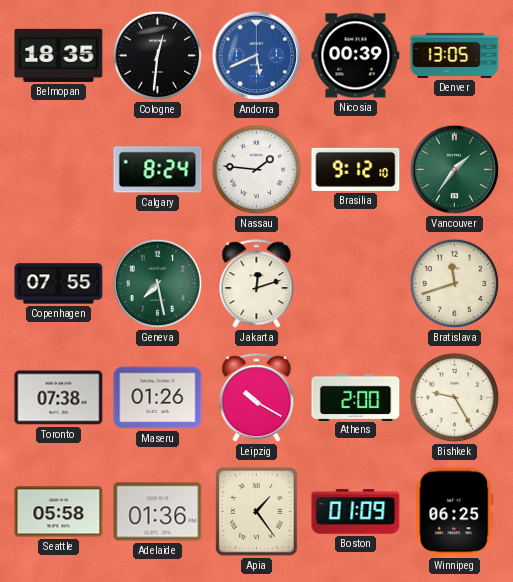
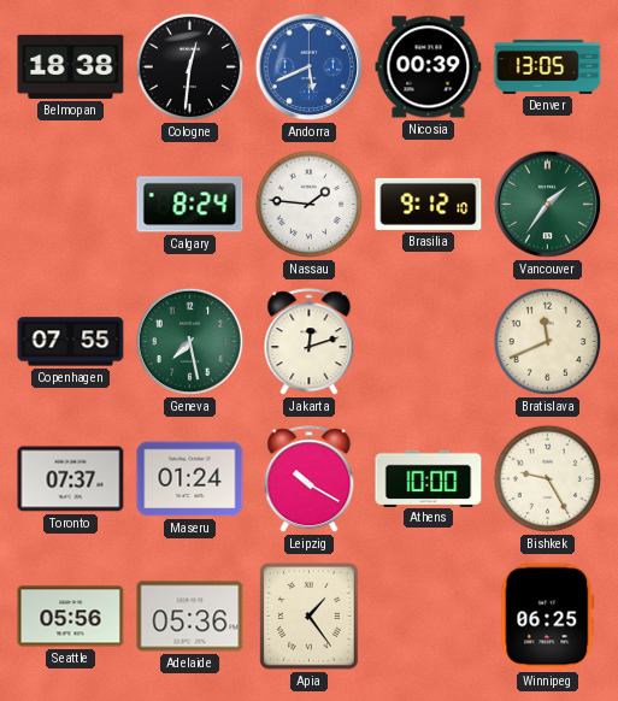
Belmopan: 18:35 -> 18:38
Bratislava: 11:42 -> 11:41
Toronto: 07:38 -> 07:37
Maseru: 01:26 -> 01:24
Athens: 2:00 -> 10:00
Seattle: 05:58 -> 05:56
Adelaide: 01:36 -> 05:36
Boston: 01:09 -> none
